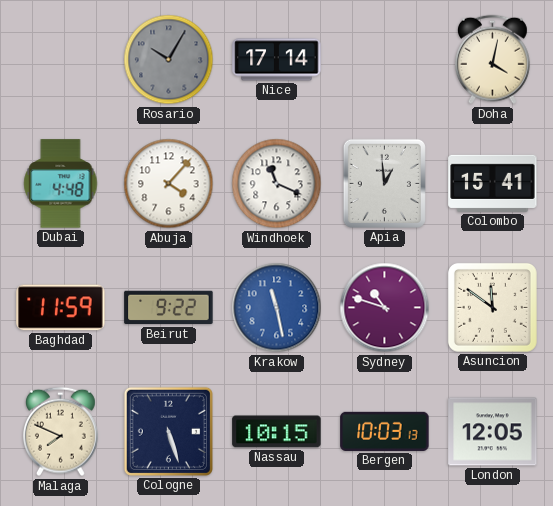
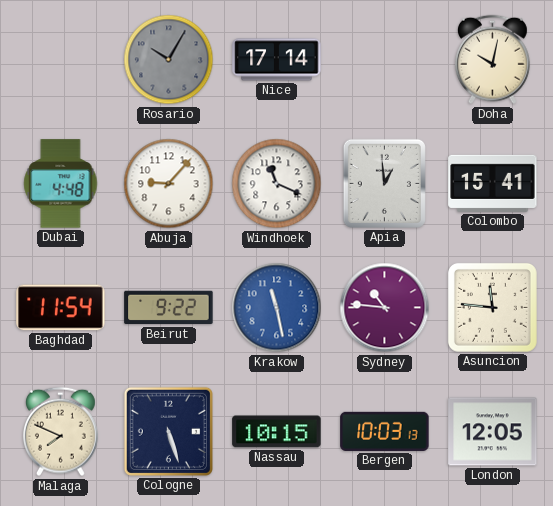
Doha: 4:02 -> 10:02
Abuja: 4:07 -> 9:07
Baghdad: 11:59 -> 11:54
Sydney: 10:48 -> 10:46
Asuncion: 11:51 -> 11:46
